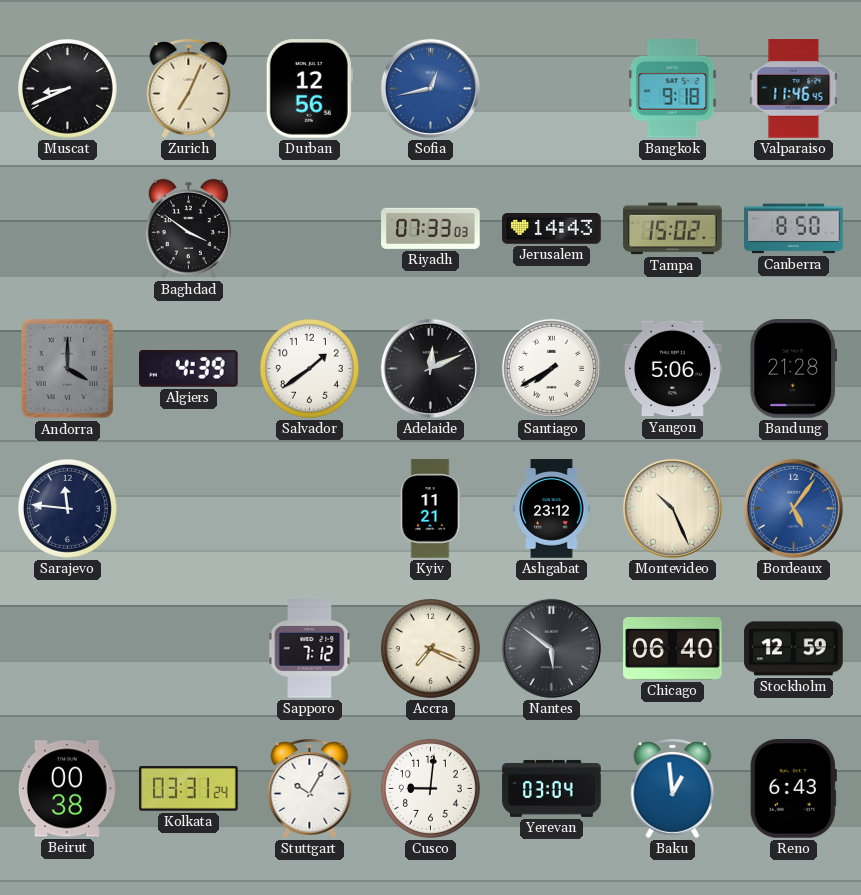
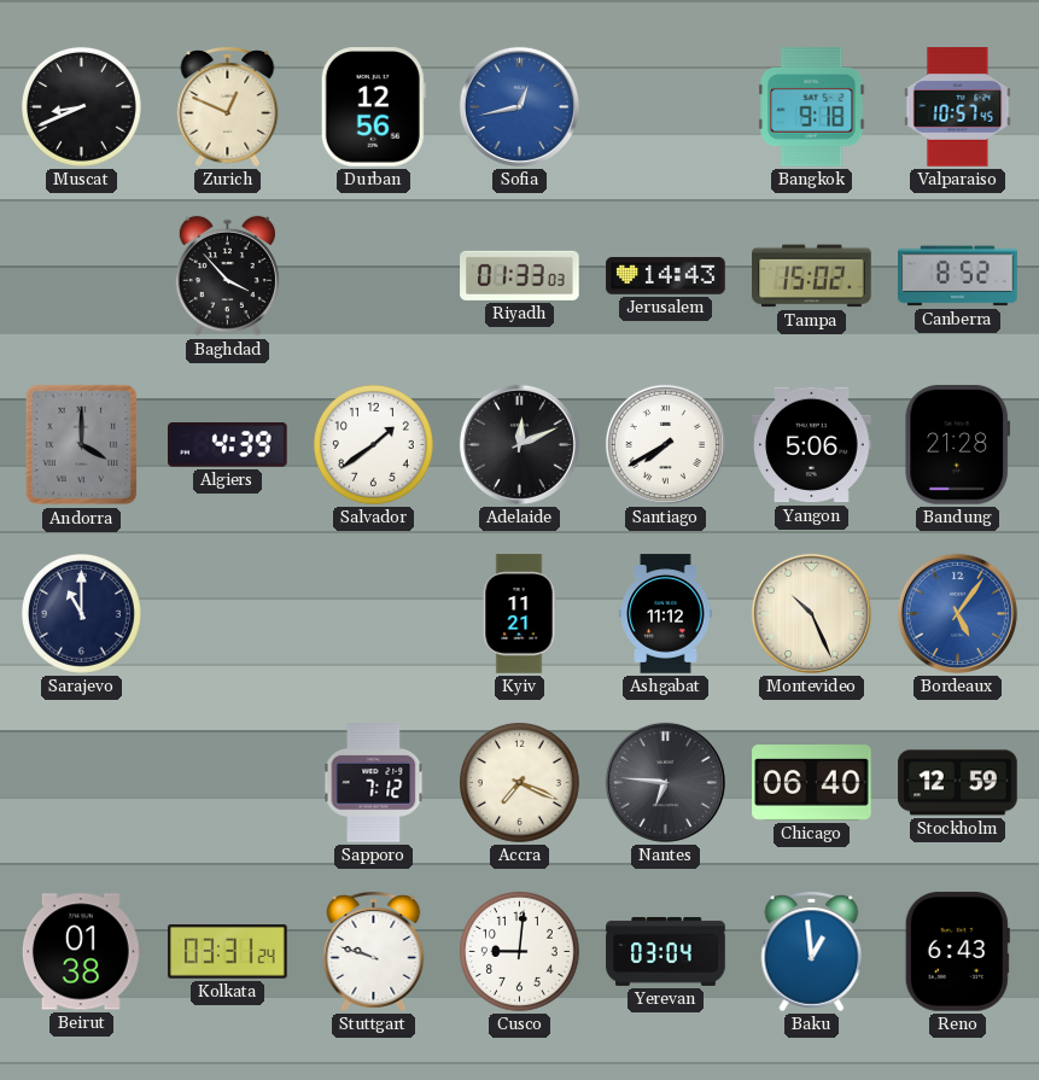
Zurich: 7:04 -> 12:49
Valparaiso: 11:46 -> 10:57
Baghdad: 3:51 -> 3:53
Riyadh: 07:33 -> 01:33
Canberra: 8:50 -> 8:52
Sarajevo: 11:46 -> 11:00
Ashgabat: 23:12 -> 11:12
Nantes: 5:51 -> 6:46
Beirut: 00:38 -> 01:38
Stuttgart: 10:05 -> 9:48
